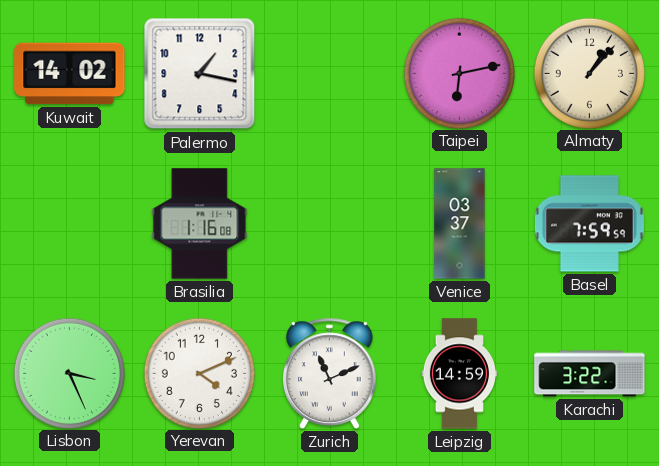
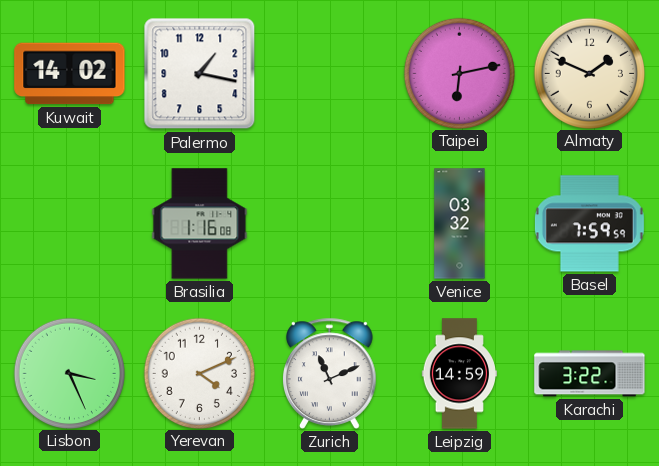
Almaty: 1:07 -> 1:49
Venice: 03:37 -> 03:32
